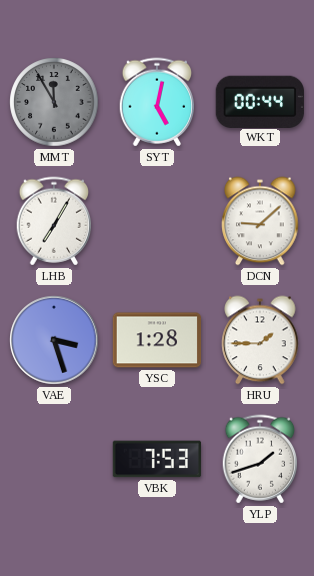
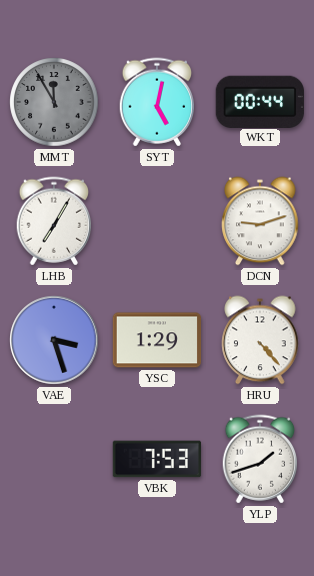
DCN: 9:08 -> 9:12
YSC: 1:28 -> 1:29
HRU: 1:45 -> 4:23
